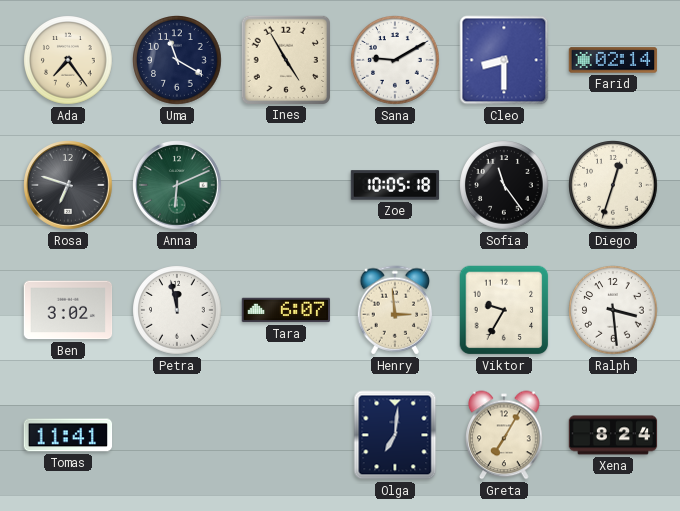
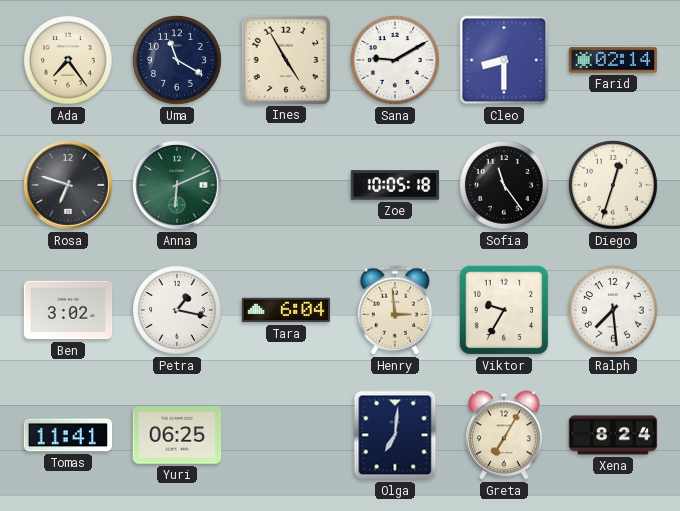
Petra: 11:58 -> 1:17
Tara: 6:07 -> 6:04
Ralph: 3:29 -> 7:29
Yuri: none -> 06:25
